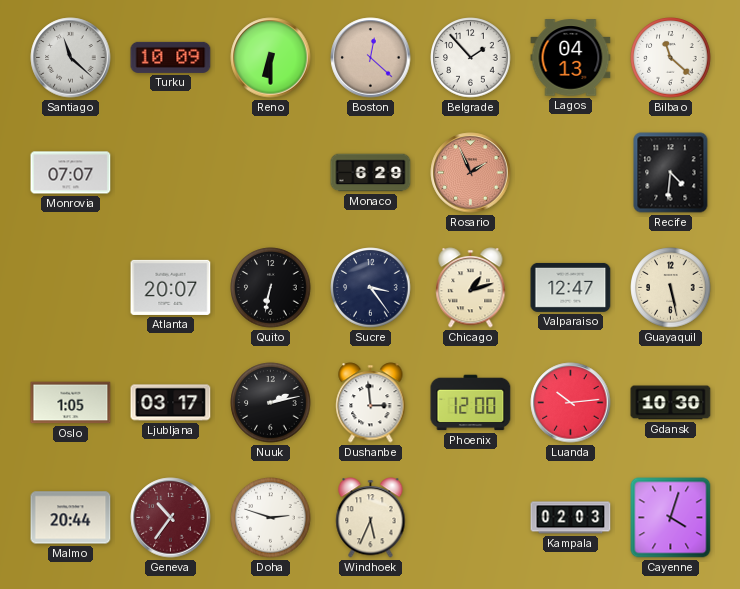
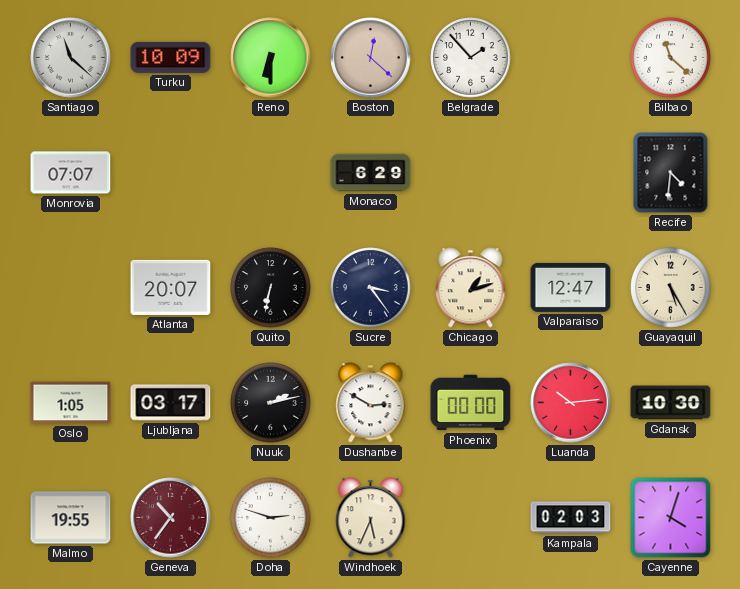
Lagos: 04:13 -> none
Rosario: 1:56 -> none
Guayaquil: 5:28 -> 5:25
Dushanbe: 2:59 -> 2:50
Phoenix: 12:00 -> 00:00
Malmo: 20:44 -> 19:55
